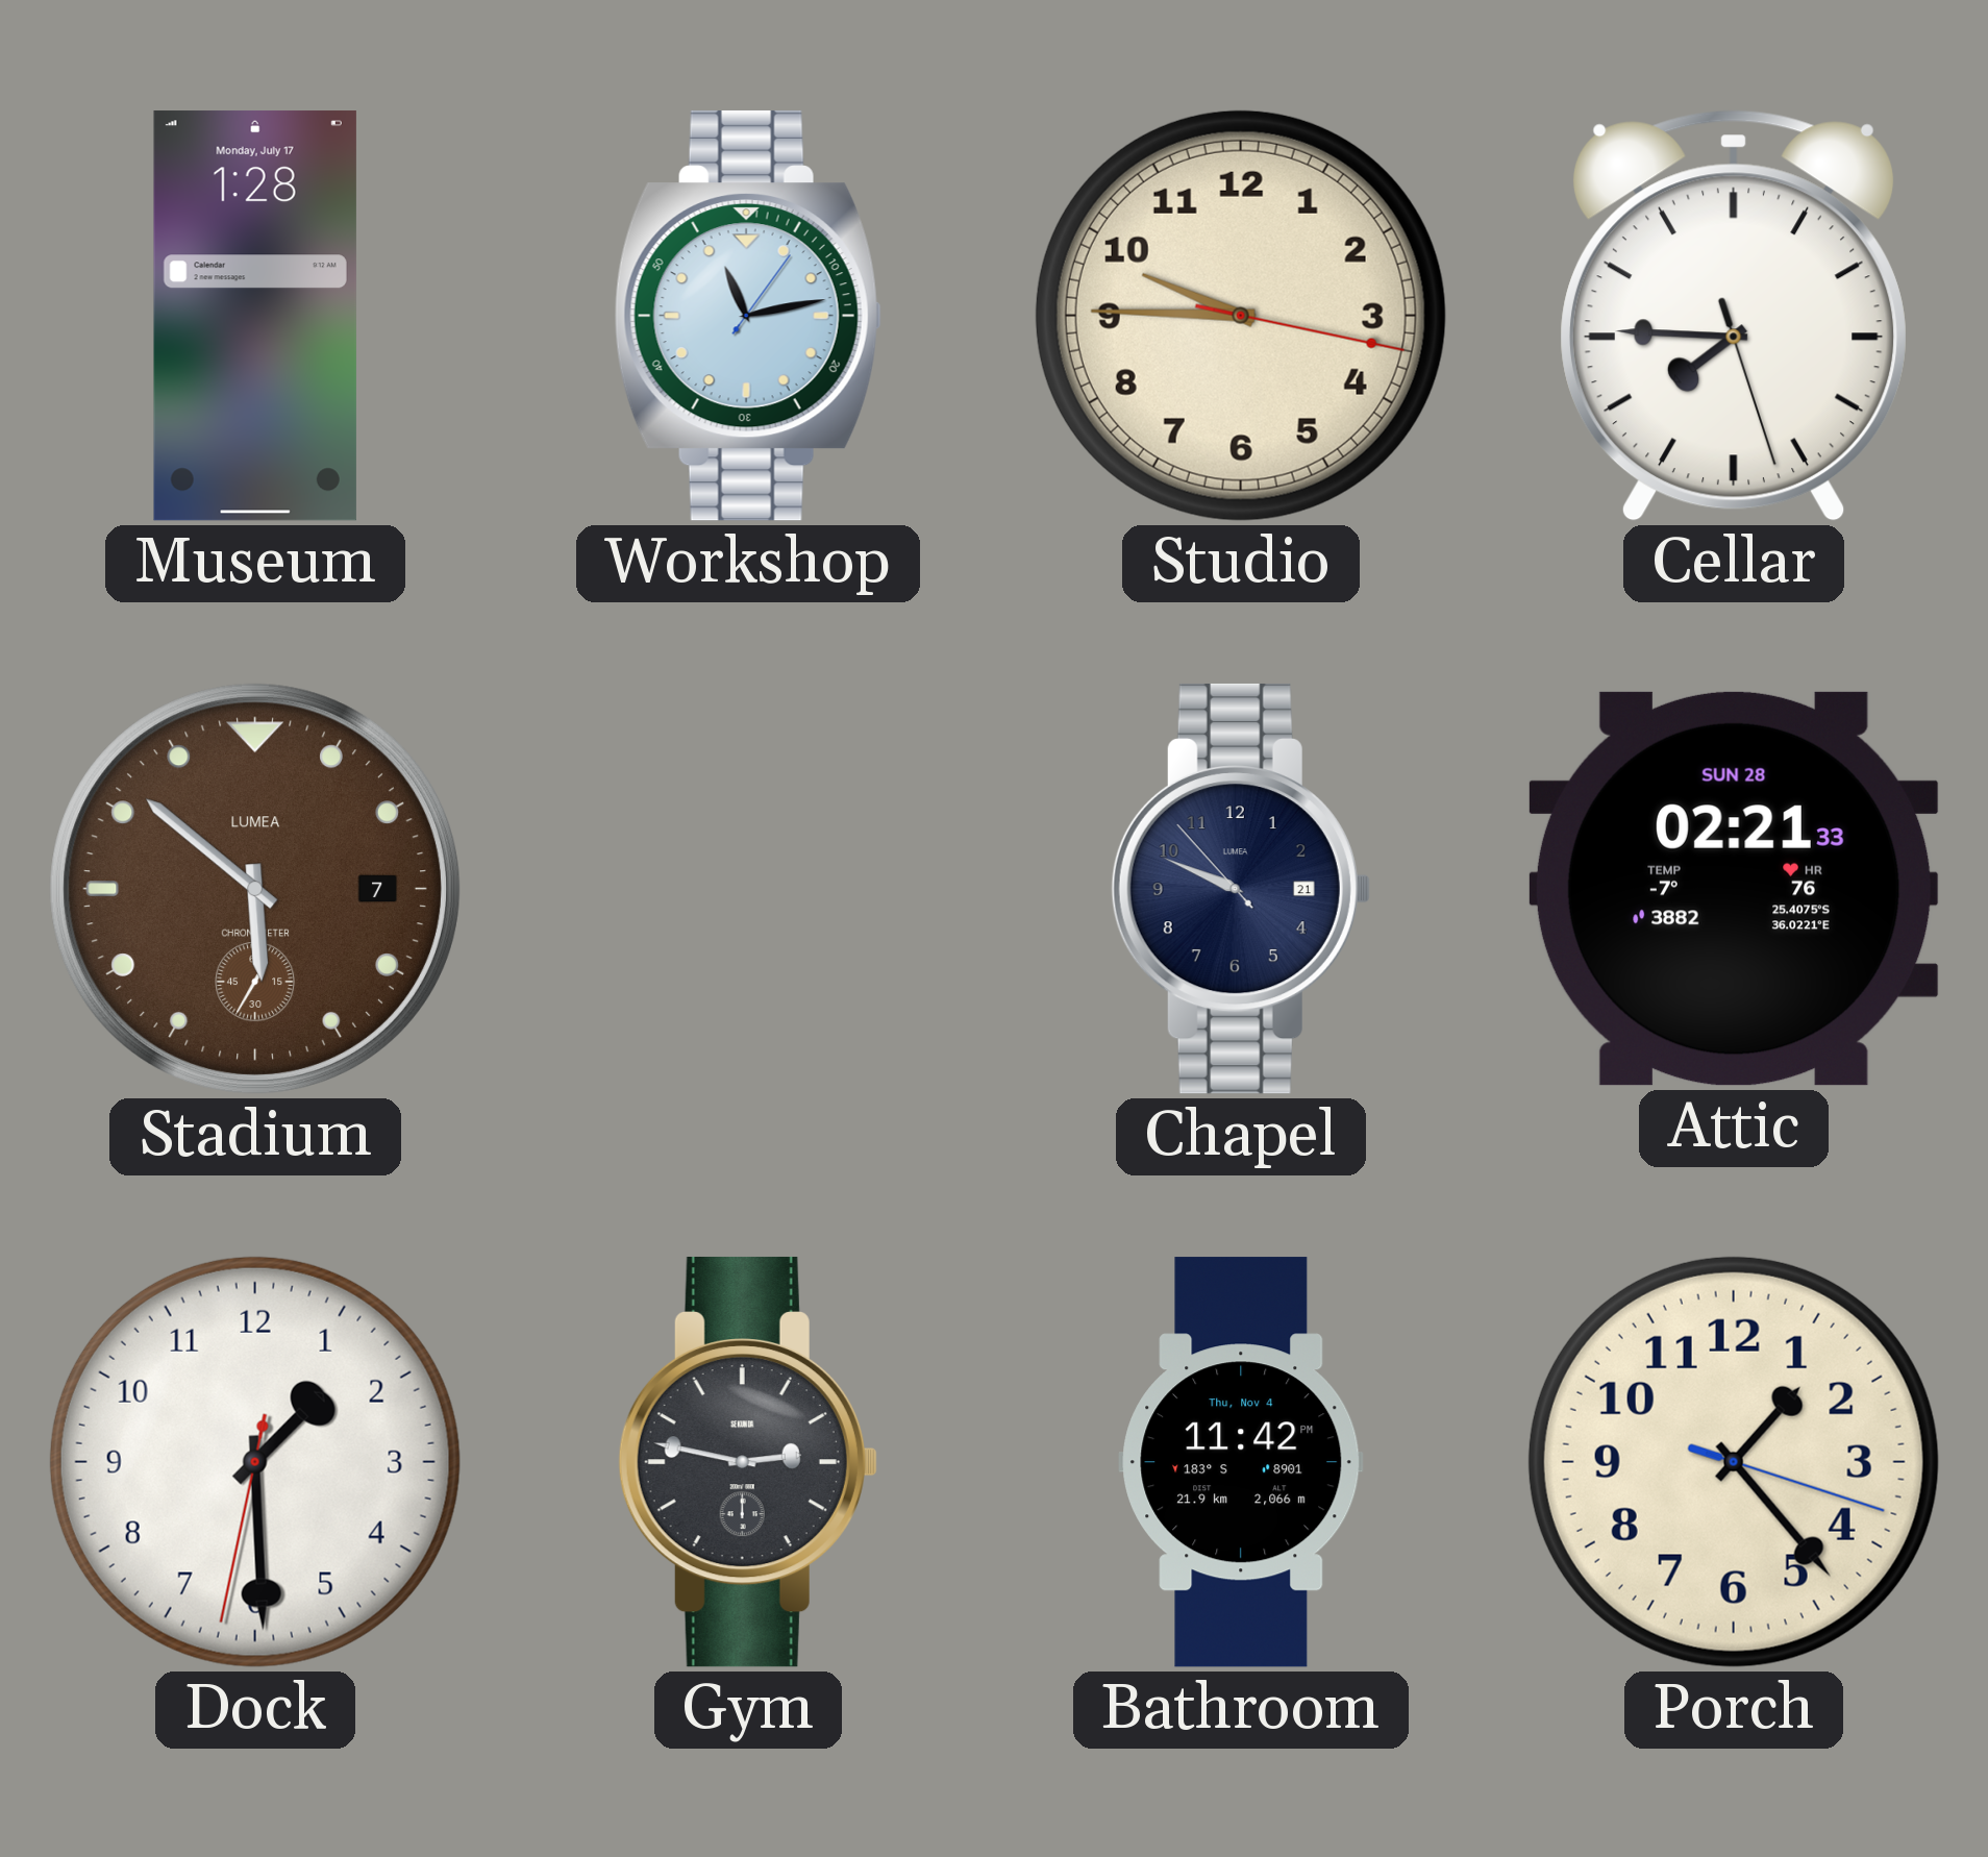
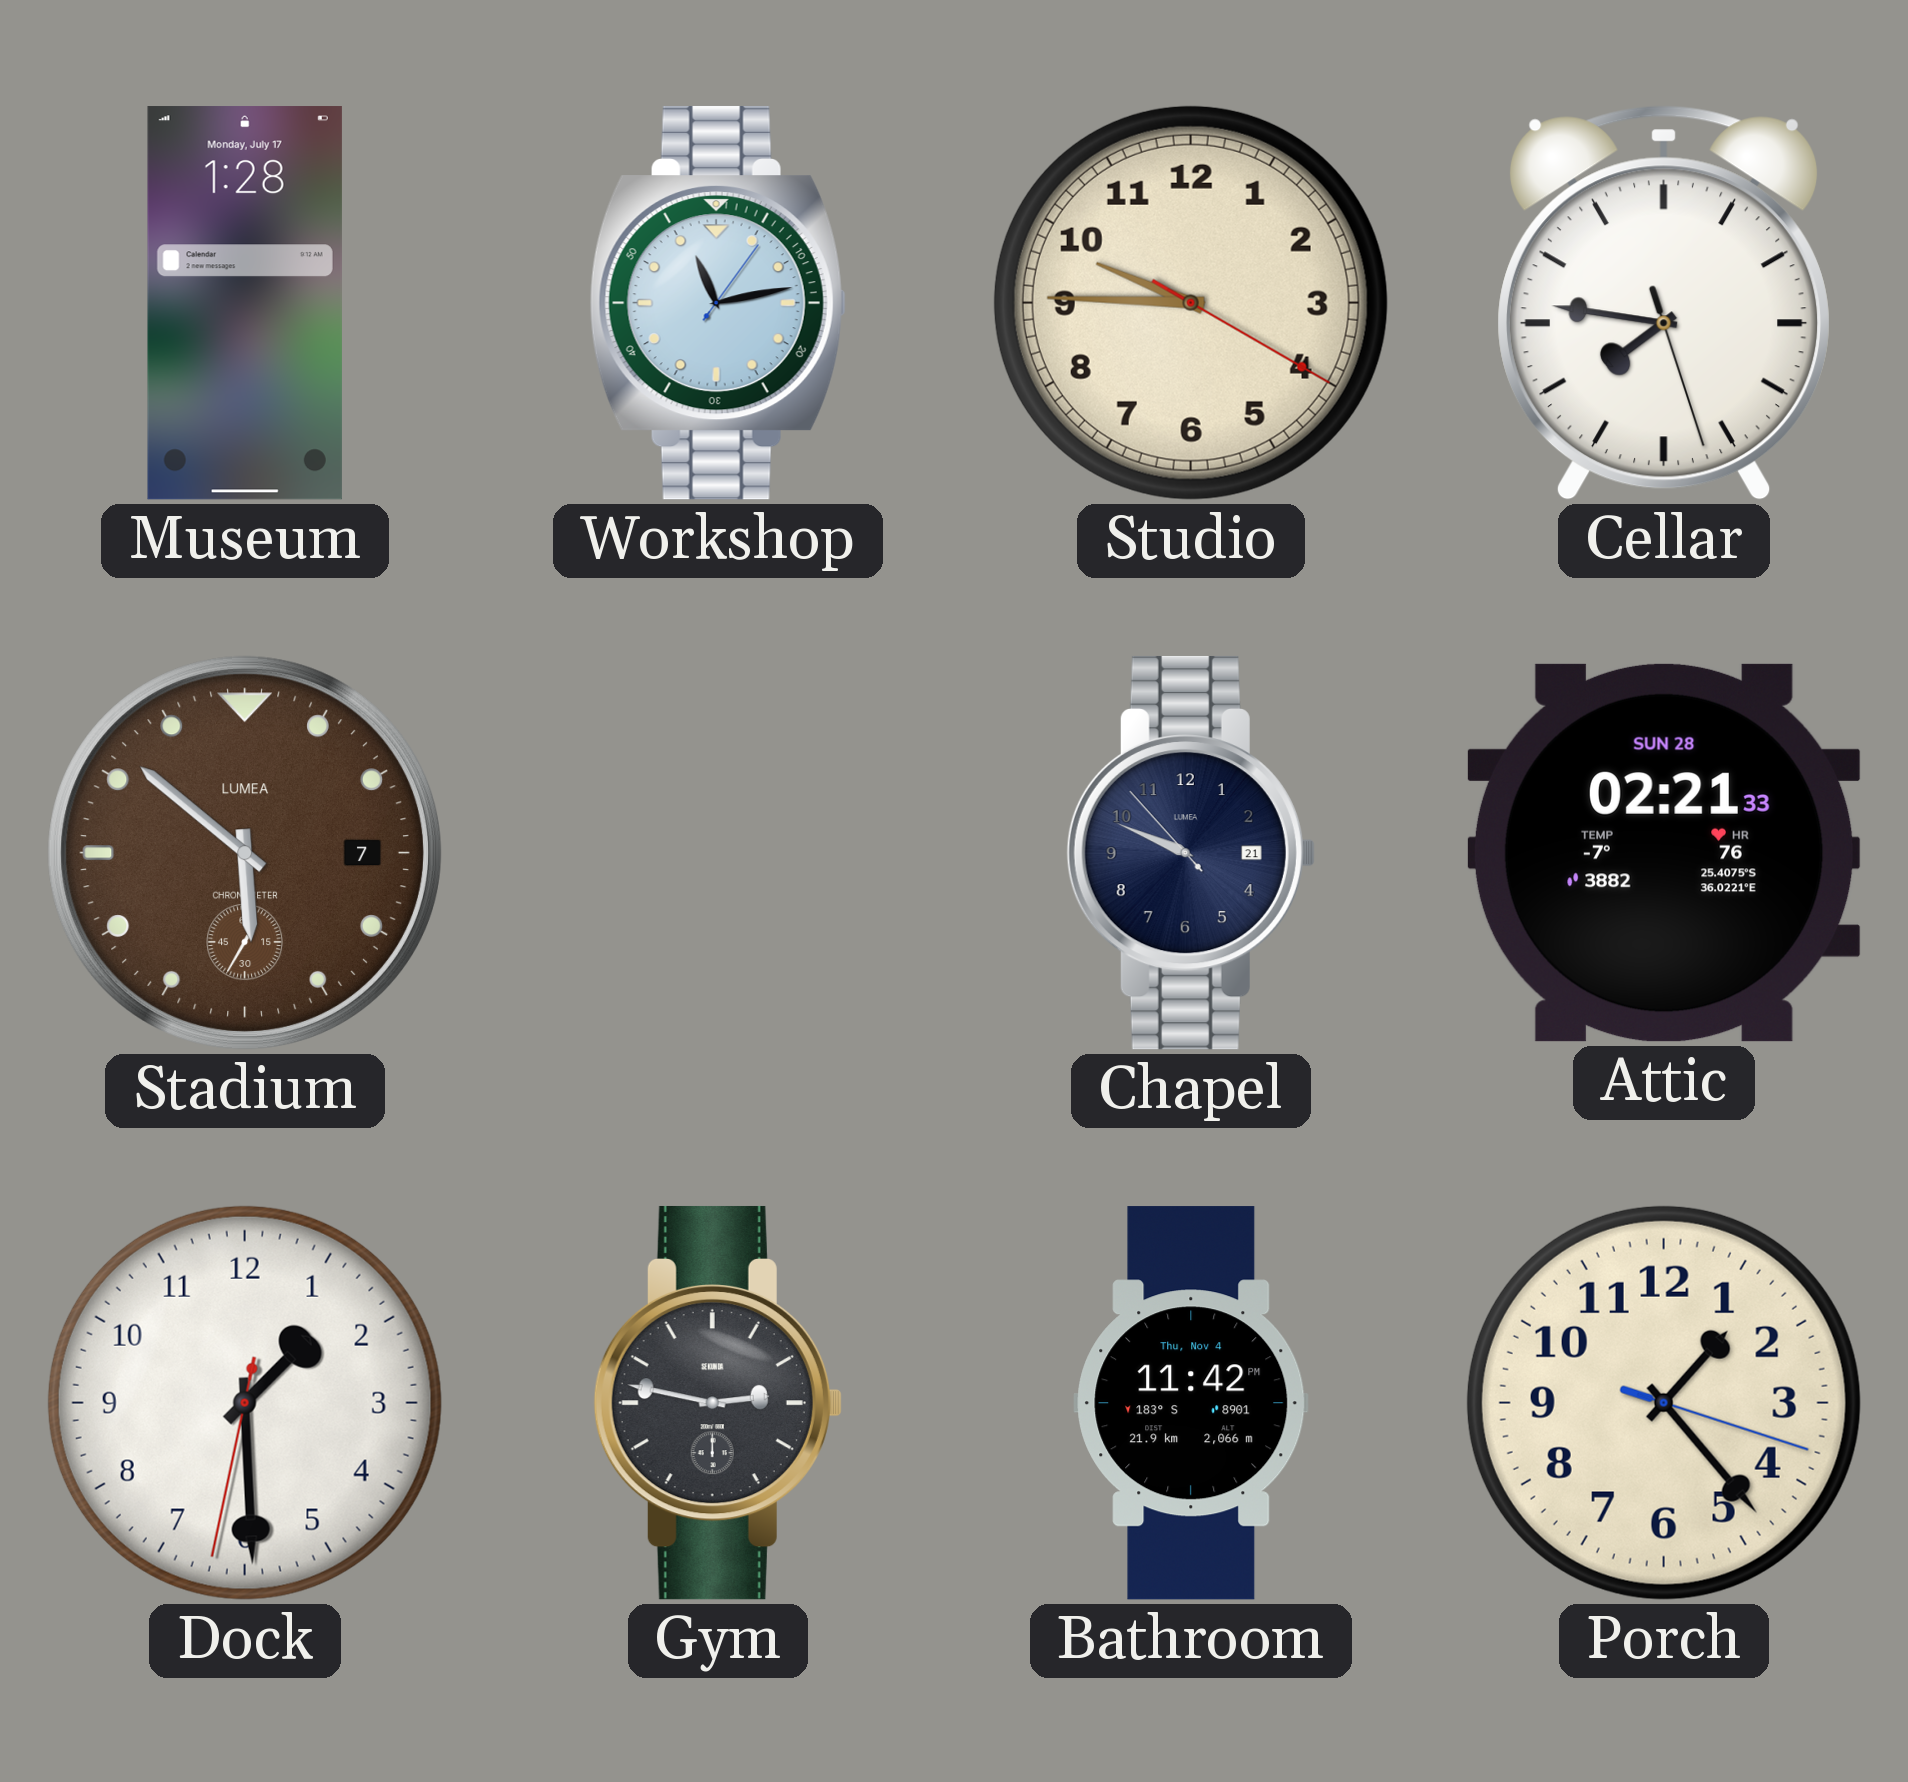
Studio: 9:45:17 -> 9:45:20
Cellar: 7:45 -> 7:46
